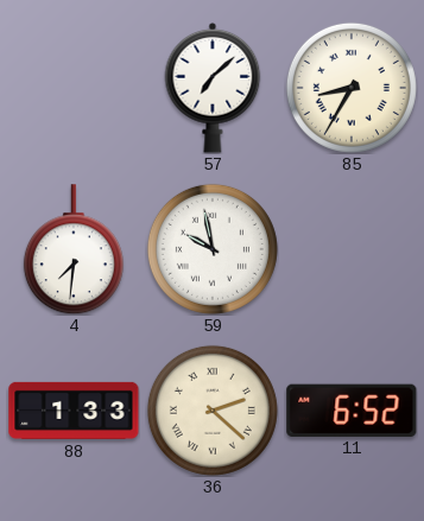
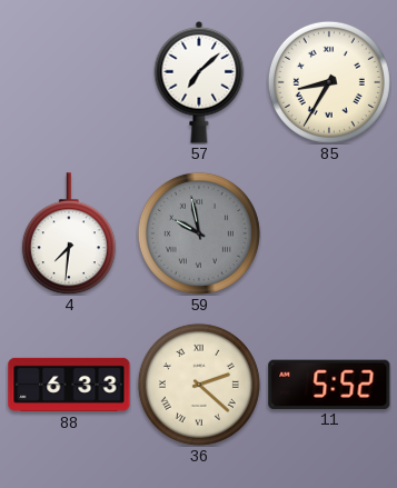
59 dial: white -> grey
88: 1:33 -> 6:33
11: 6:52 -> 5:52
